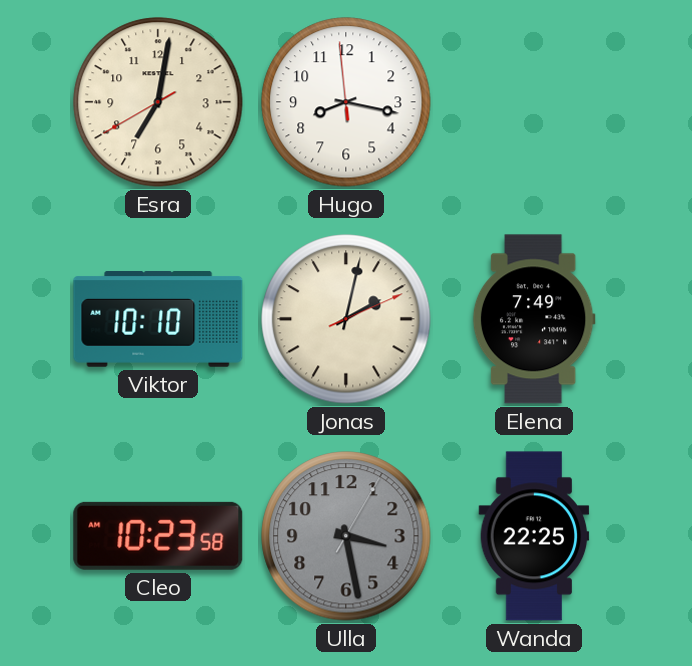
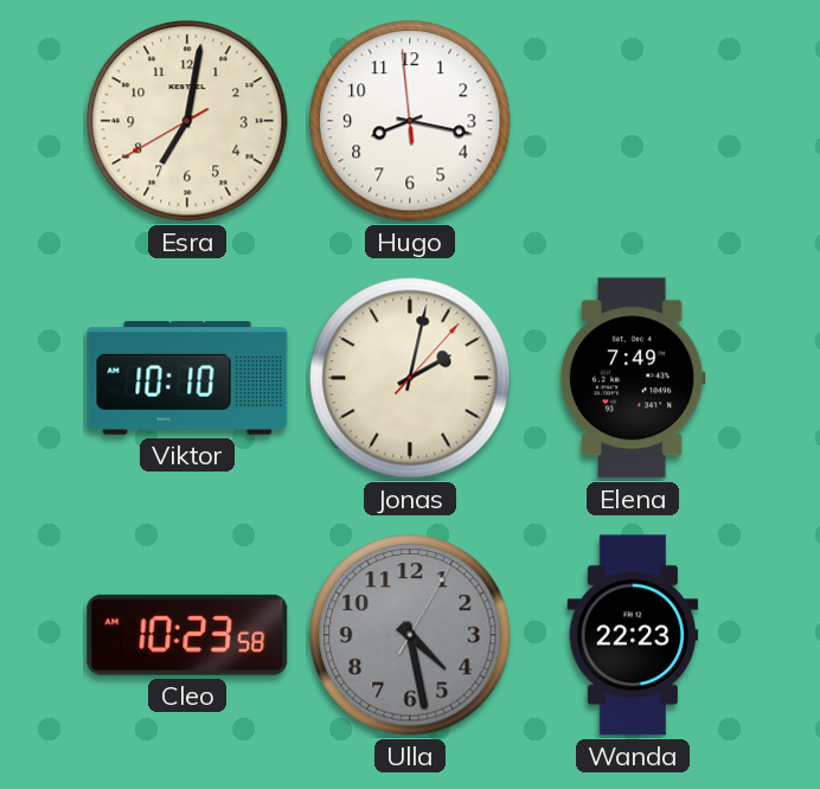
Jonas: 2:02:11 -> 2:02:07
Ulla: 3:28 -> 4:28
Wanda: 22:25 -> 22:23
